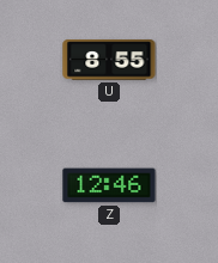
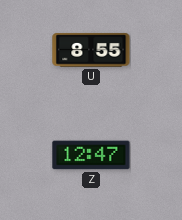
Z: 12:46 -> 12:47
